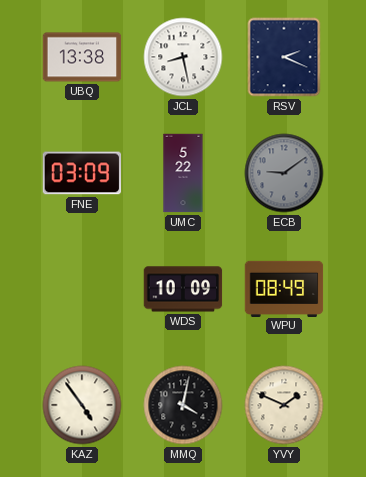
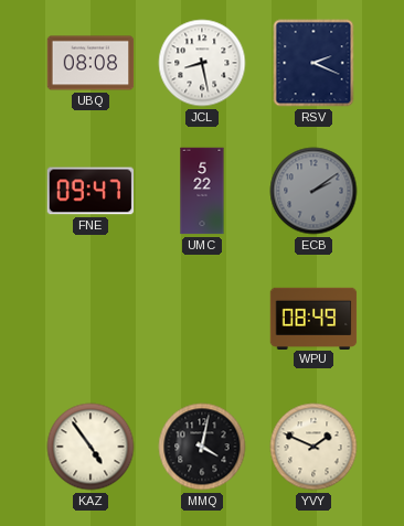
UBQ: 13:38 -> 08:08
FNE: 03:09 -> 09:47
ECB: 9:09 -> 2:09
WDS: 10:09 -> none
